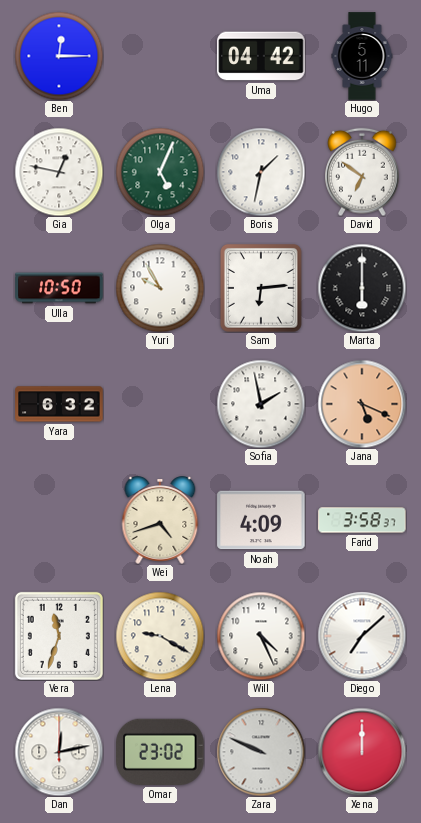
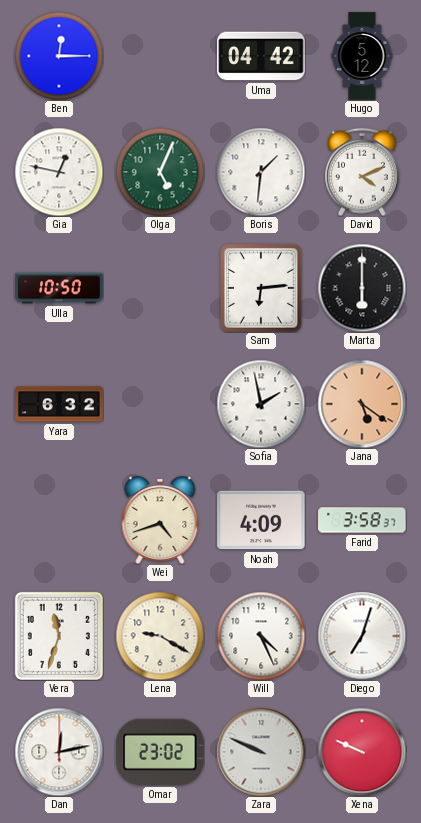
Hugo: 5:11 -> 5:12
Boris: 1:32 -> 1:31
David: 6:51 -> 4:11
Yuri: 9:55 -> none
Jana: 5:19 -> 5:21
Diego: 7:08 -> 7:03
Xena: 12:00 -> 9:49
